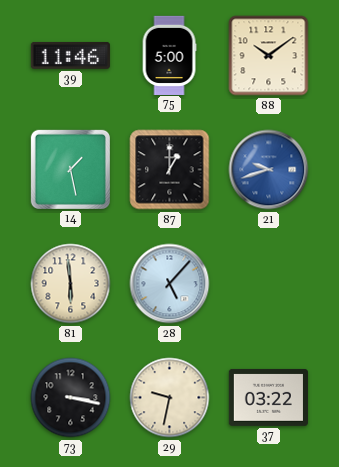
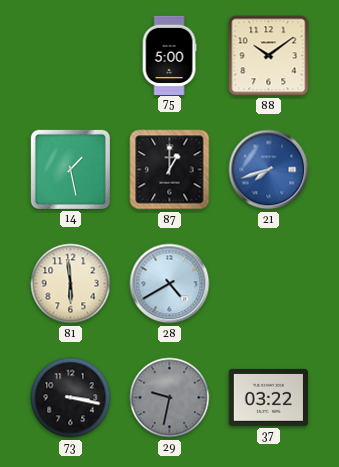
39: 11:46 -> none
21: 9:42 -> 7:42
28: 5:07 -> 4:40
29 dial: cream -> grey
